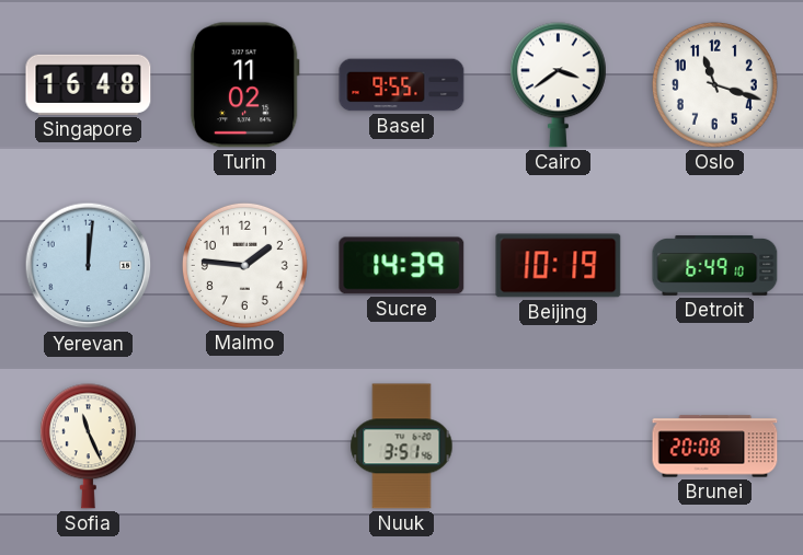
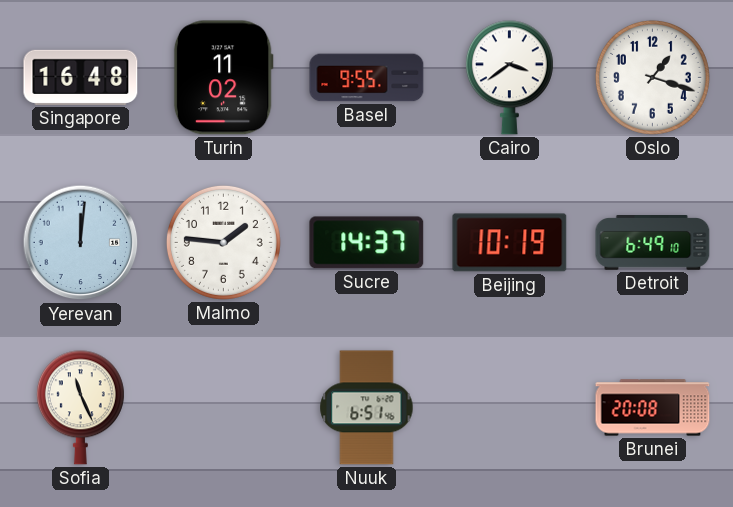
Oslo: 11:18 -> 1:18
Sucre: 14:39 -> 14:37
Nuuk: 3:51 -> 6:51
